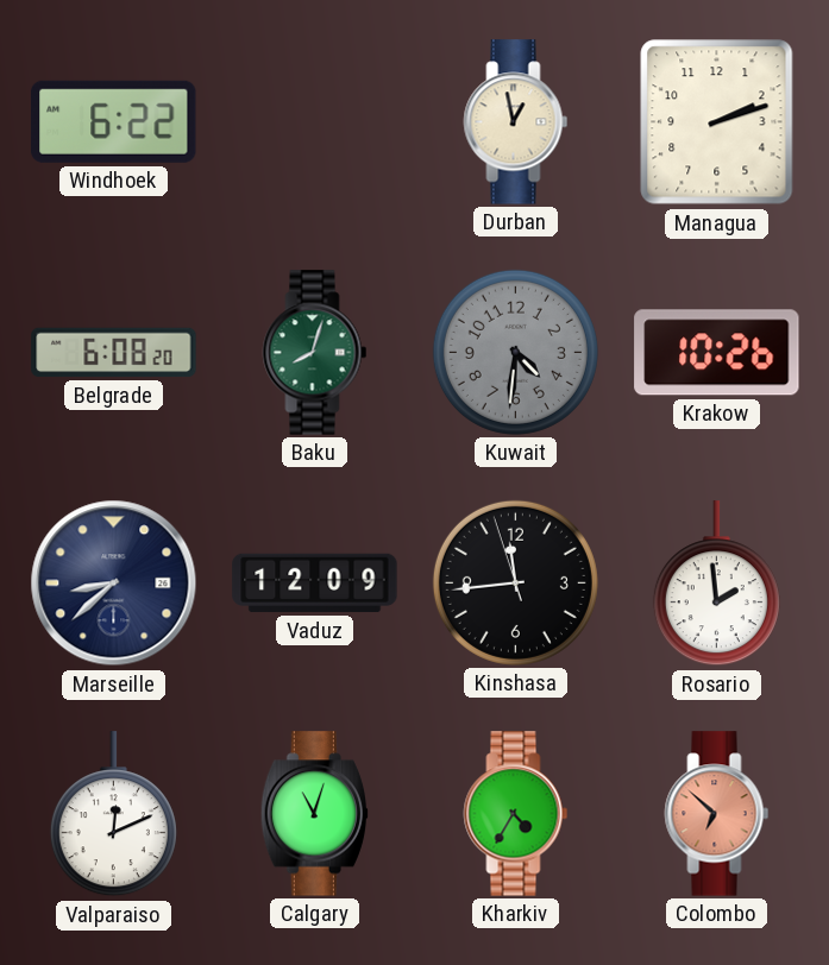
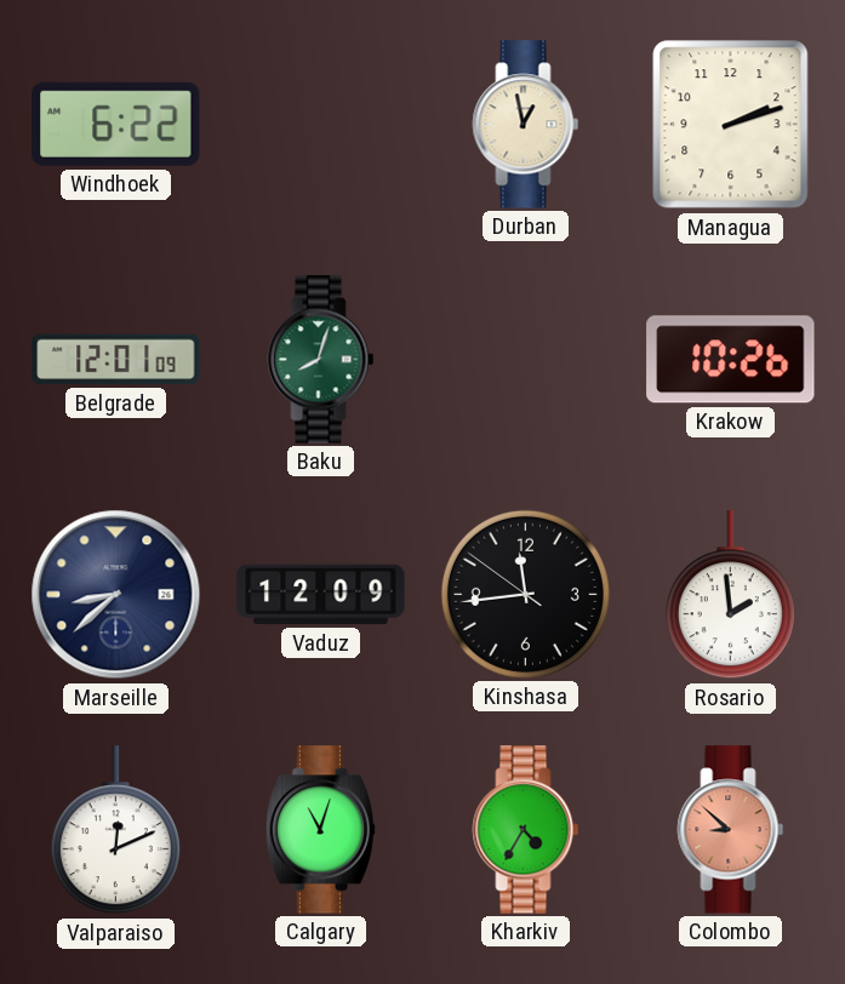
Belgrade: 6:08 -> 12:01
Kuwait: 4:31 -> none
Kinshasa: 11:43:57 -> 11:43:51
Colombo: 6:52 -> 8:52
